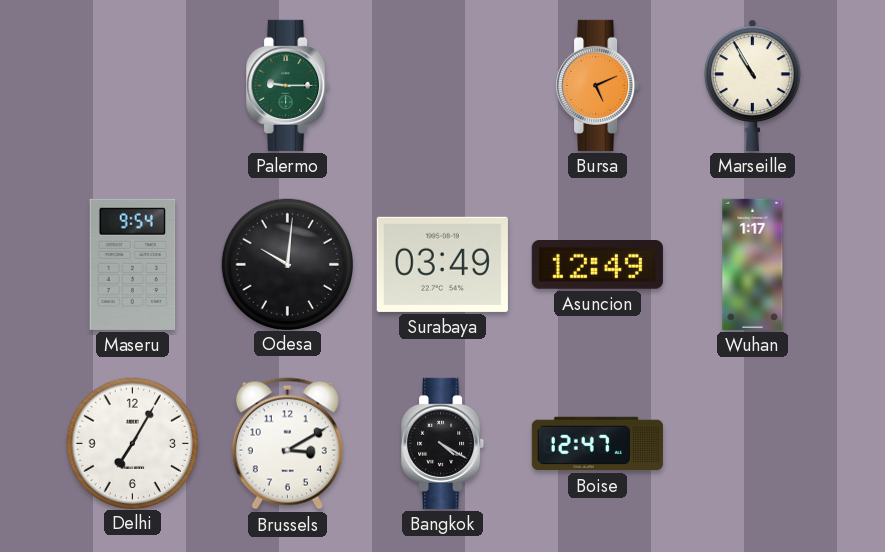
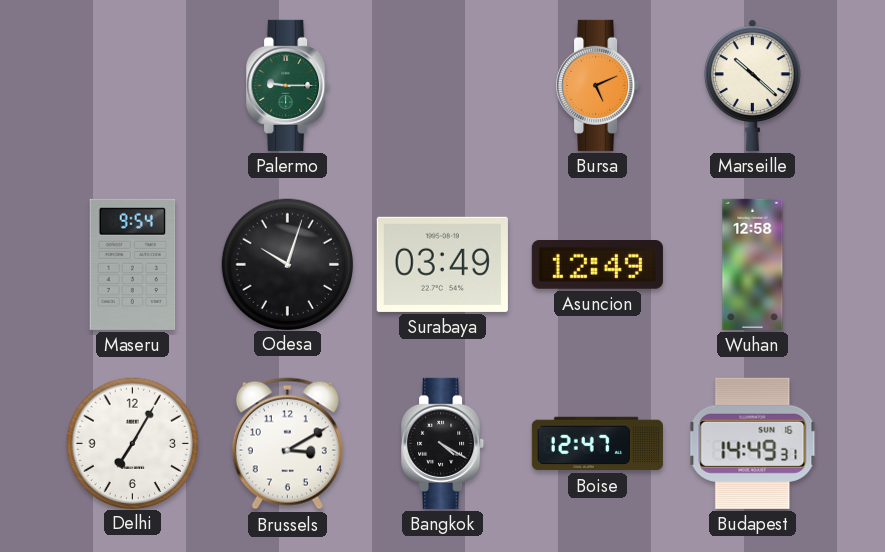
Marseille: 10:55 -> 10:22
Odesa: 10:01 -> 10:03
Wuhan: 1:17 -> 12:58
Budapest: none -> 14:49
